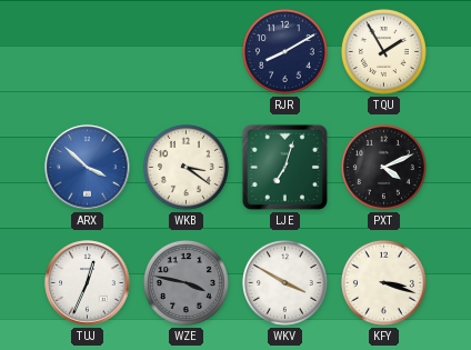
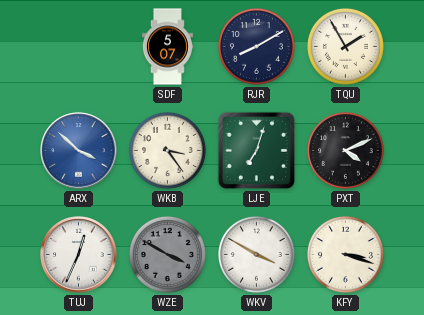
SDF: none -> 5:07
WKB: 3:21 -> 3:24
WZE: 3:47 -> 3:50
